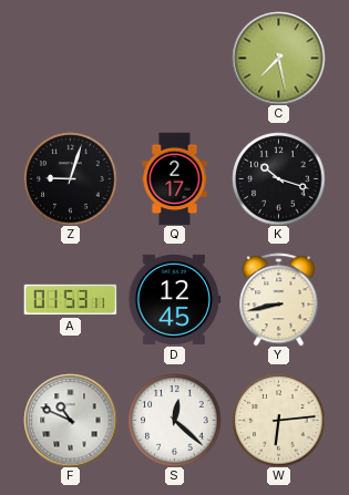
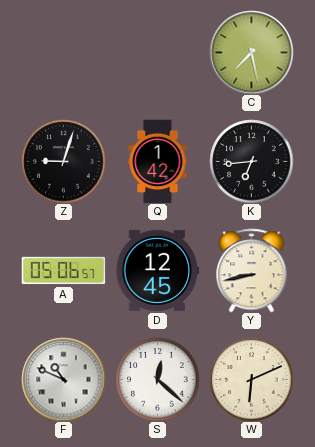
Q: 2:17 -> 1:42
K: 10:18 -> 6:44
A: 01:53 -> 05:06
W: 6:14 -> 6:11
